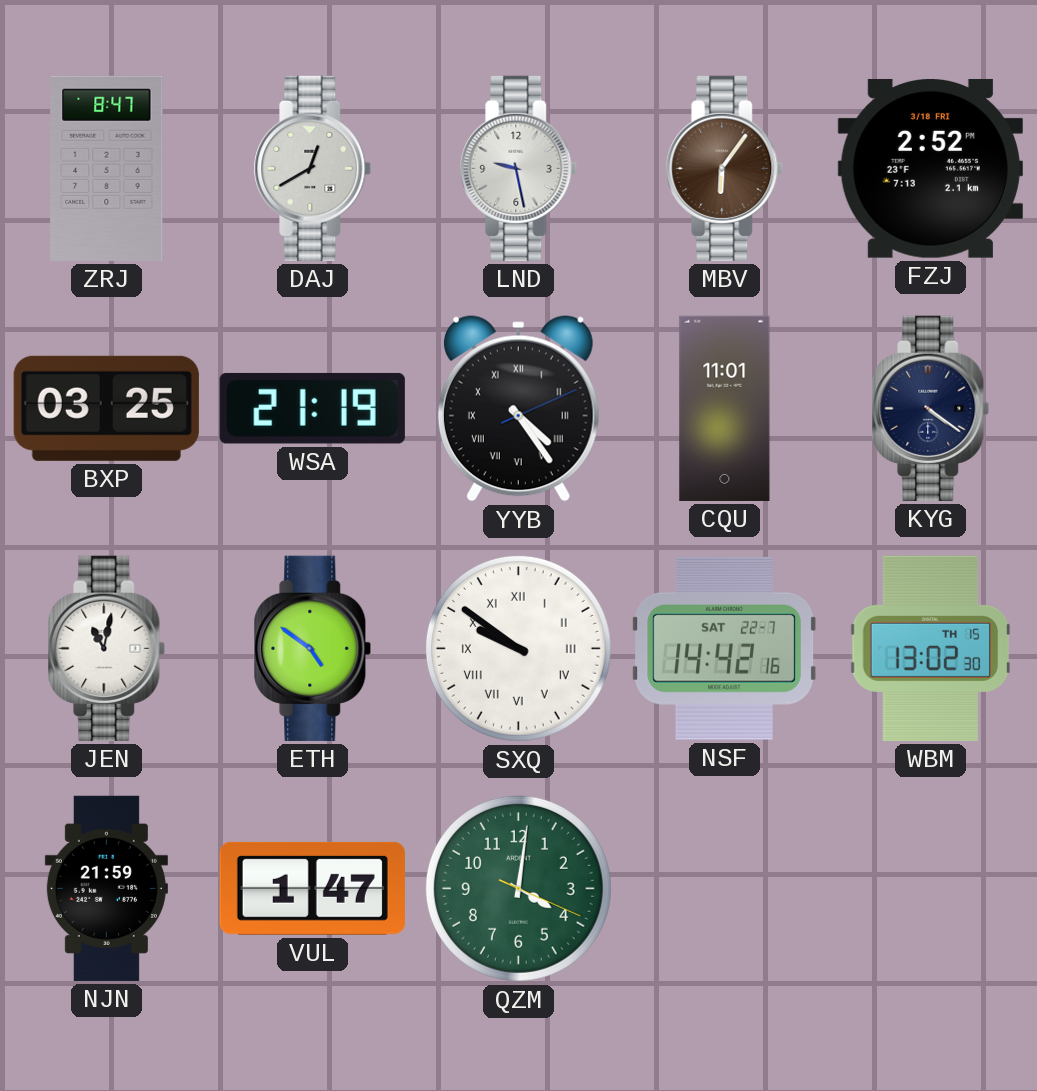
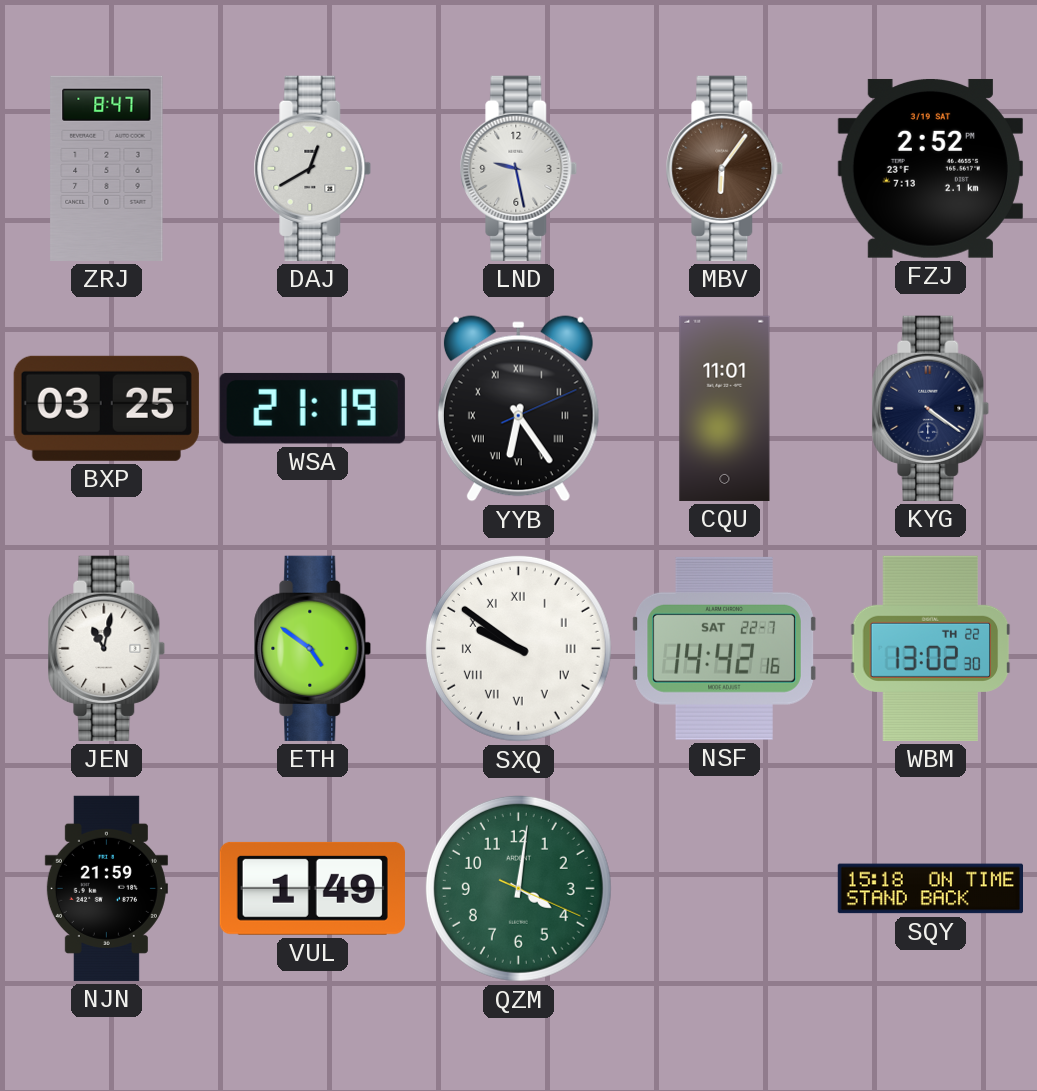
FZJ date: 3/18 FRI -> 3/19 SAT
YYB: 4:24 -> 6:24
WBM date: TH 15 -> TH 22
VUL: 1:47 -> 1:49
SQY: none -> 15:18
